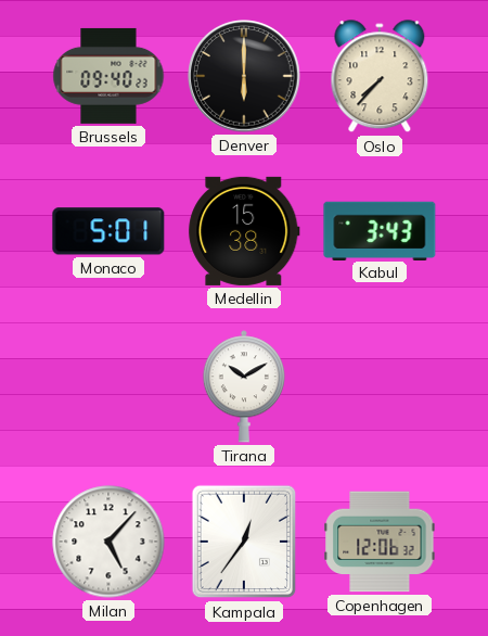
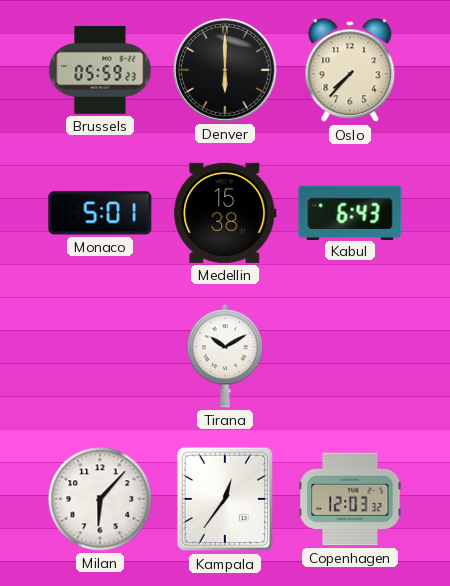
Brussels: 09:40 -> 05:59
Kabul: 3:43 -> 6:43
Milan: 5:07 -> 6:07
Copenhagen: 12:06 -> 12:03
